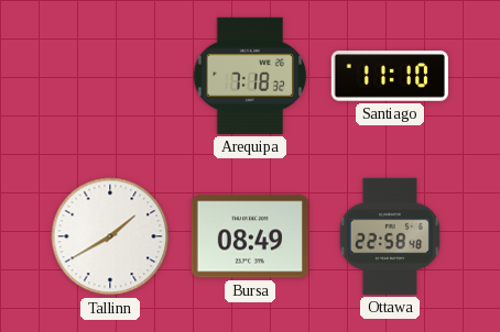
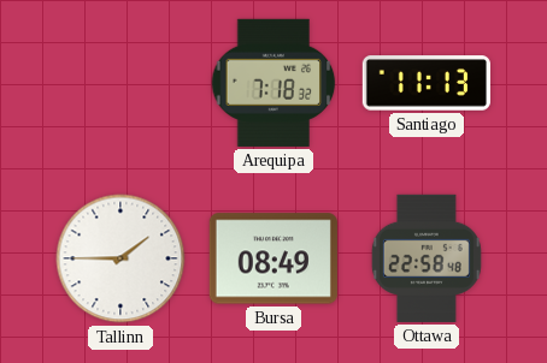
Santiago: 11:10 -> 11:13
Tallinn: 1:40 -> 1:45
